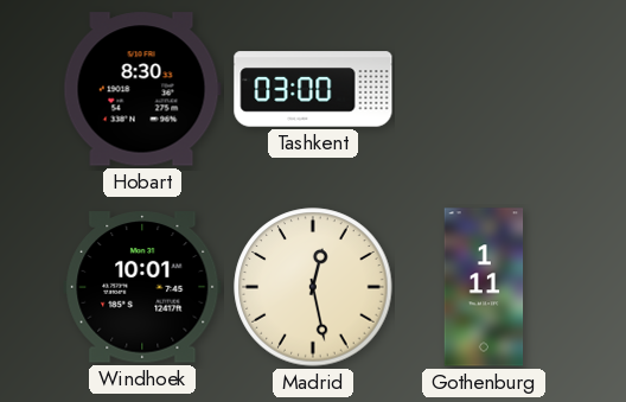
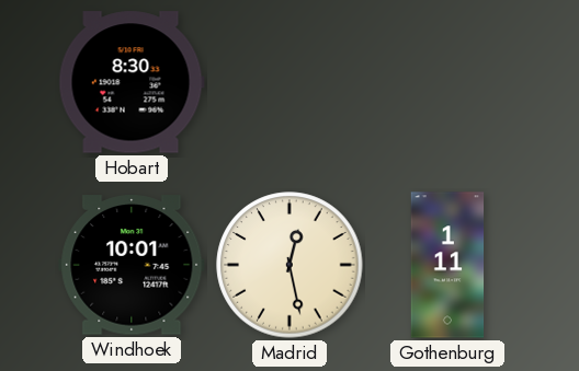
Tashkent: 03:00 -> none
